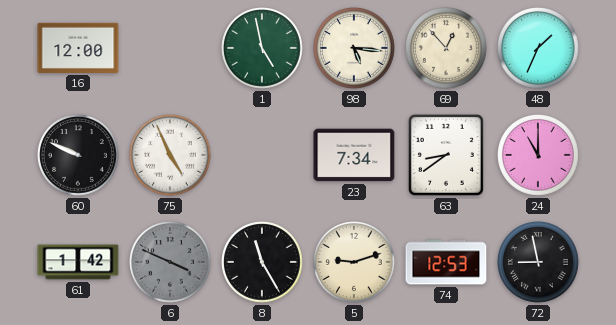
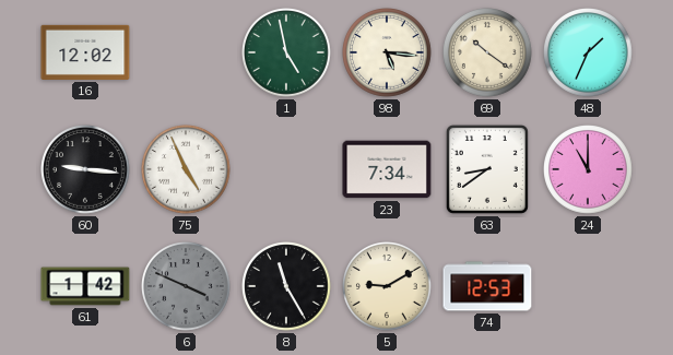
16: 12:00 -> 12:02
69: 12:53 -> 10:21
60: 9:49 -> 9:16
5: 9:12 -> 9:10
72: 8:58 -> none
